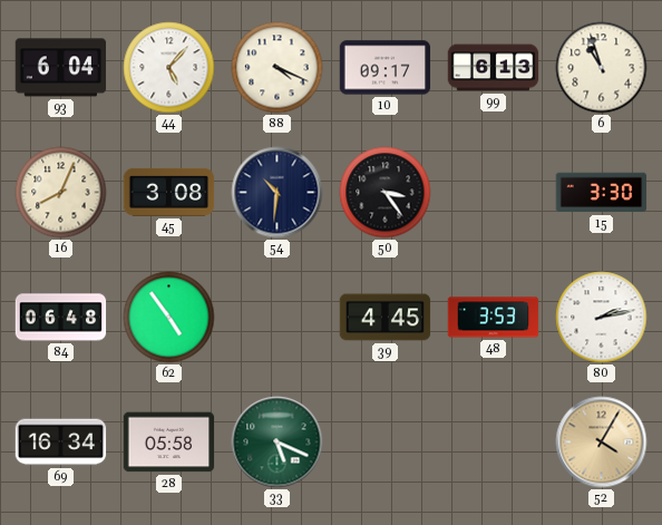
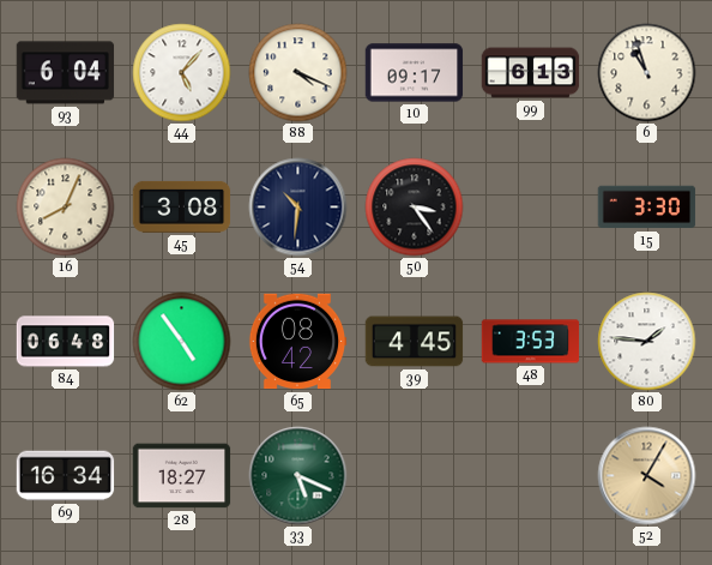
65: none -> 08:42
80: 2:13 -> 1:46
28: 05:58 -> 18:27
